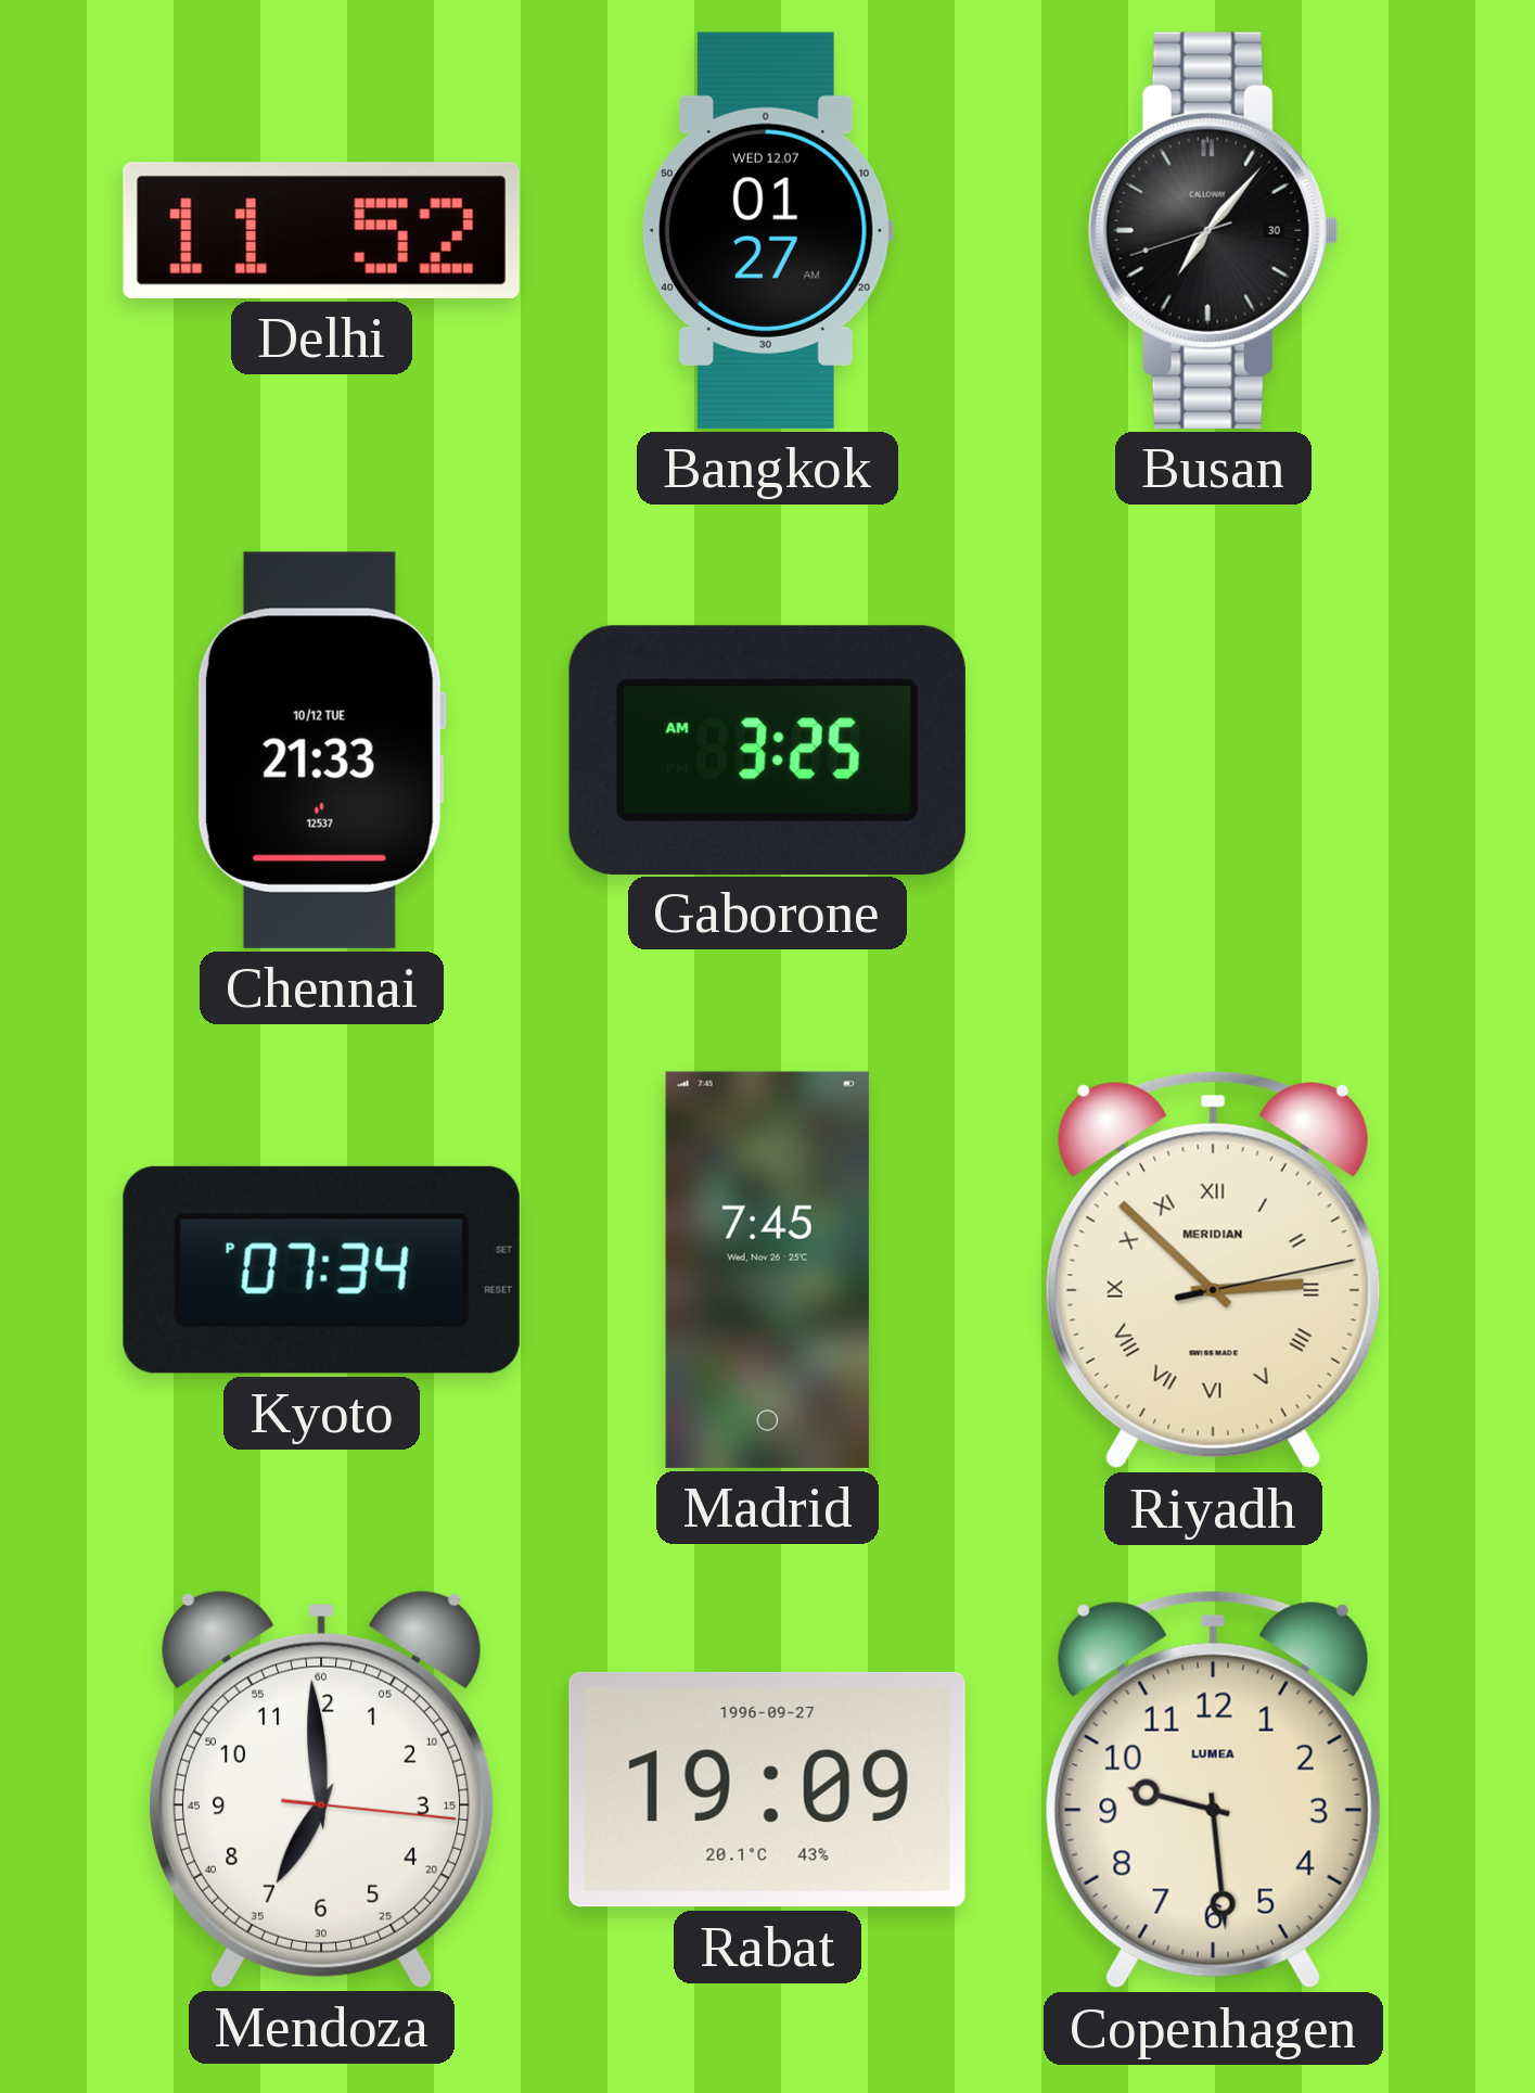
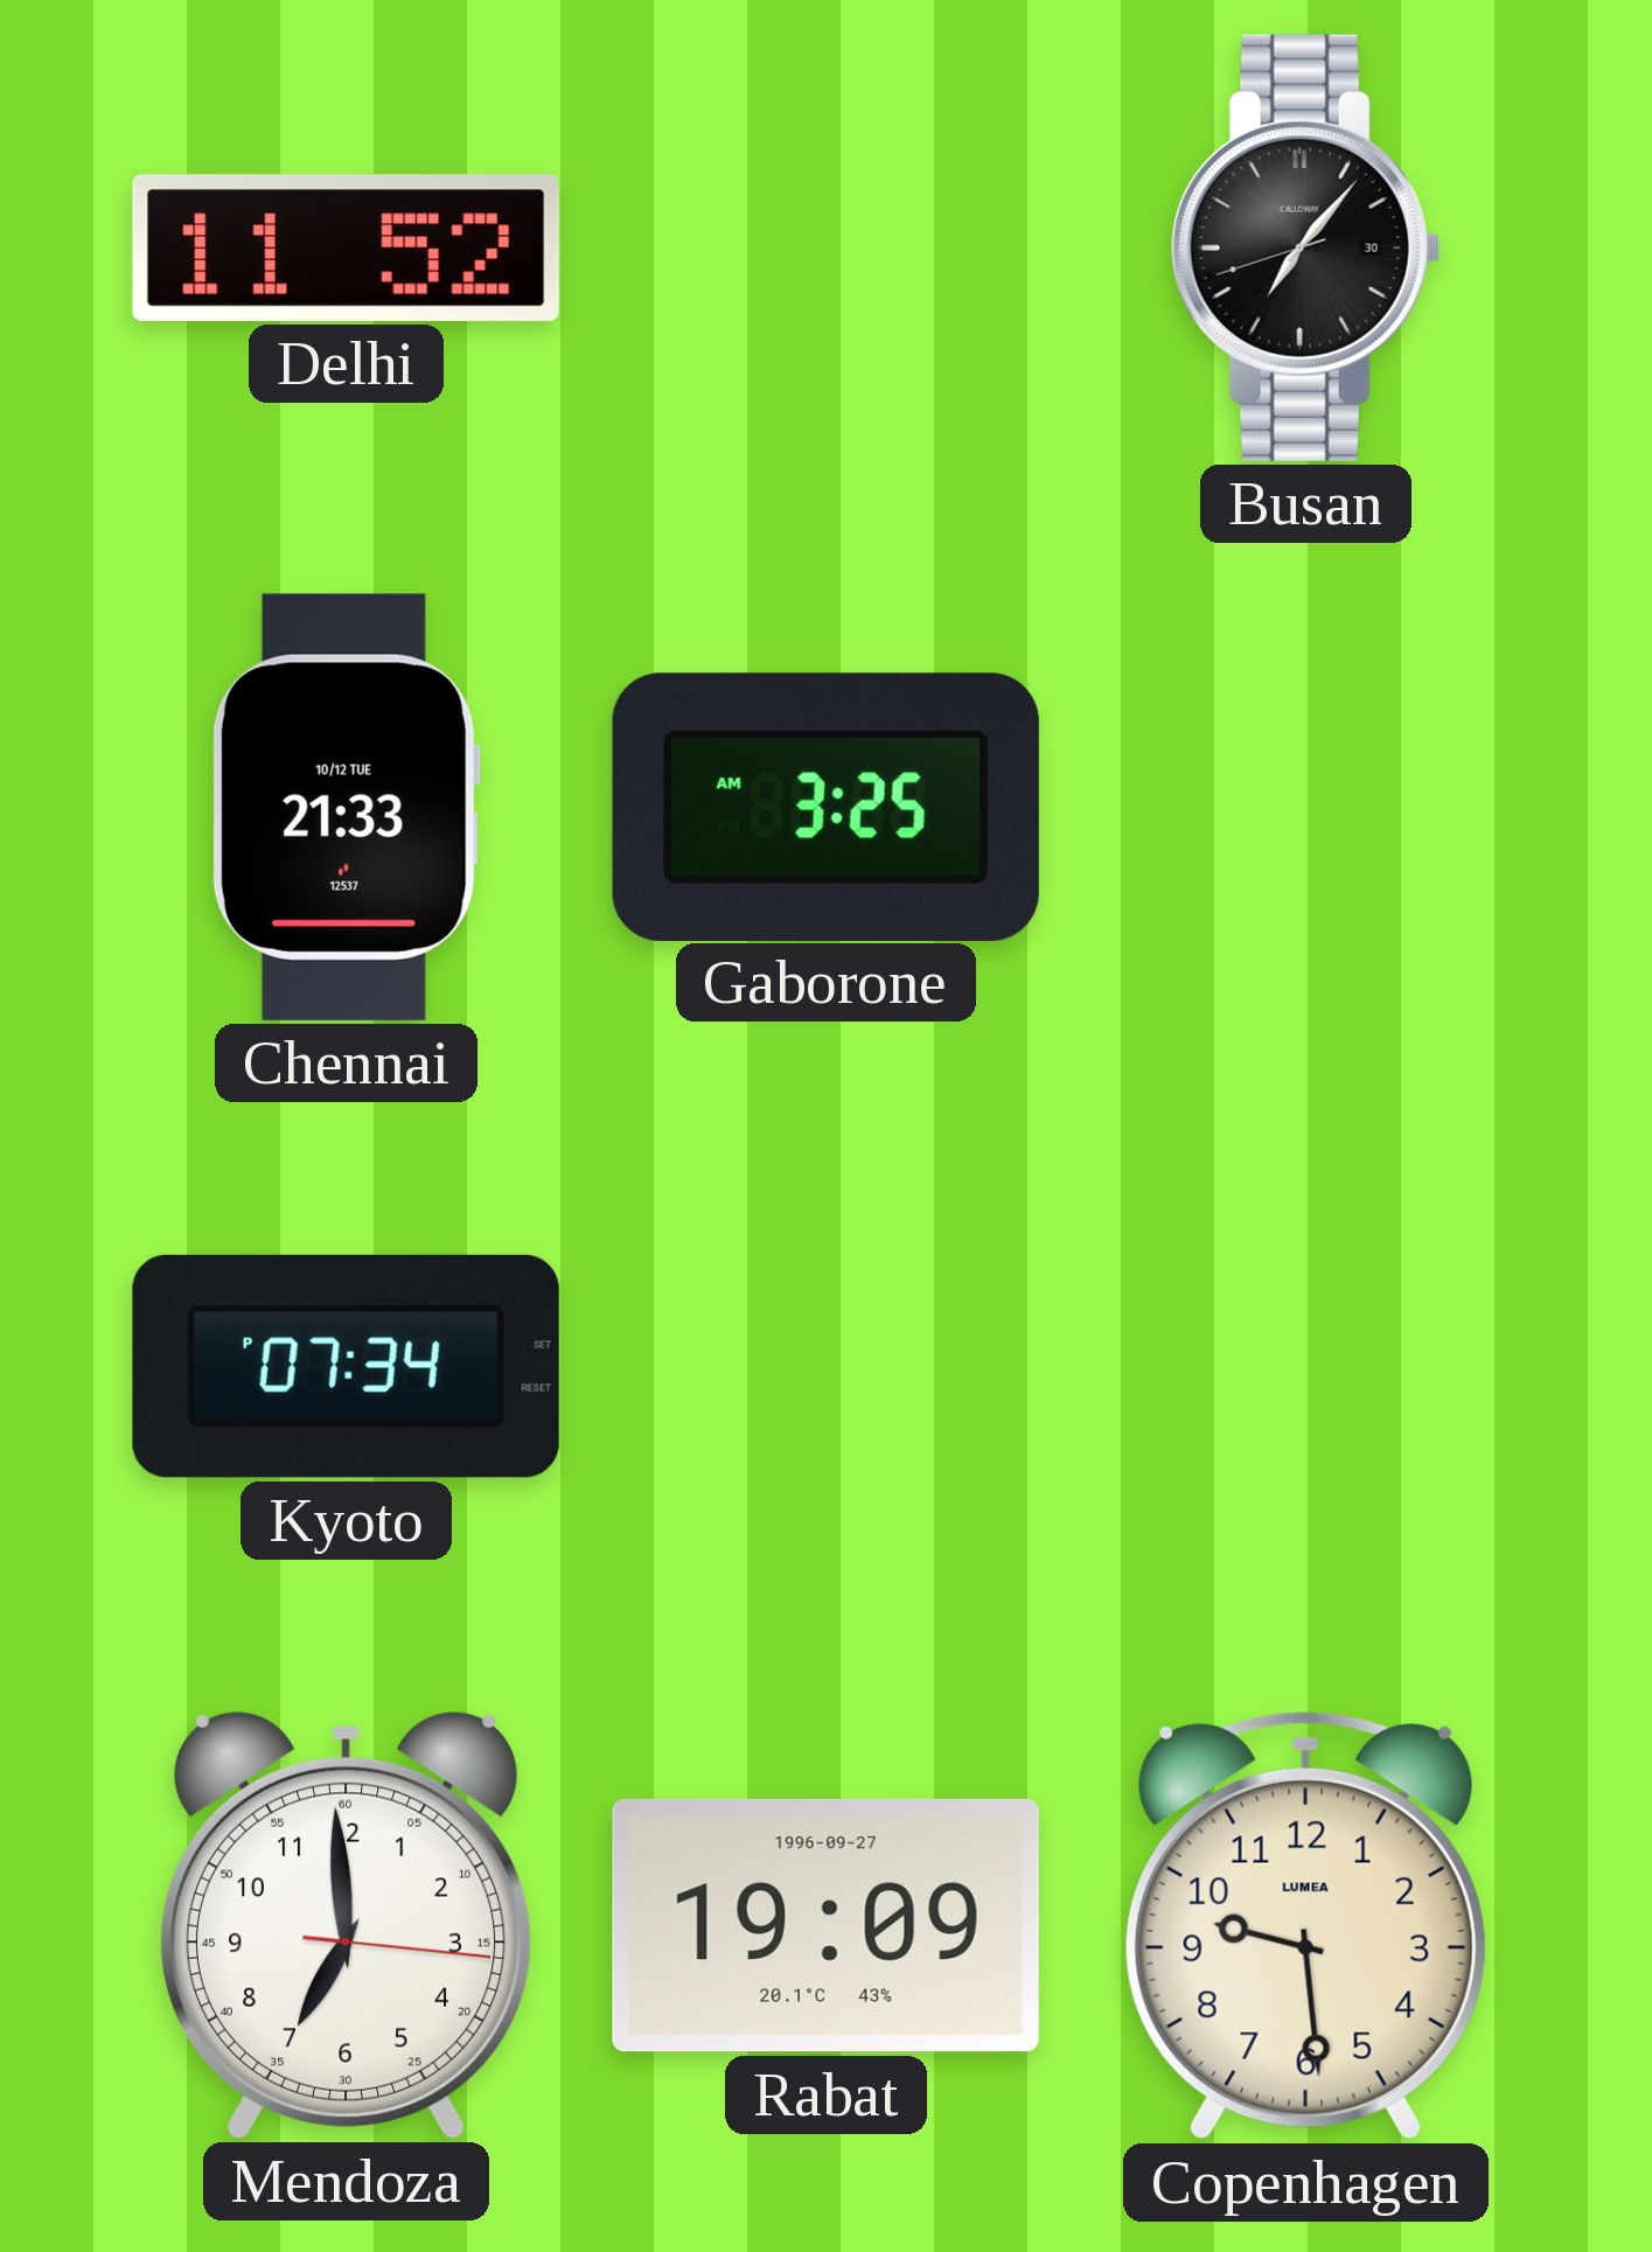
Bangkok: 01:27 -> none
Madrid: 7:45 -> none
Riyadh: 2:52 -> none
